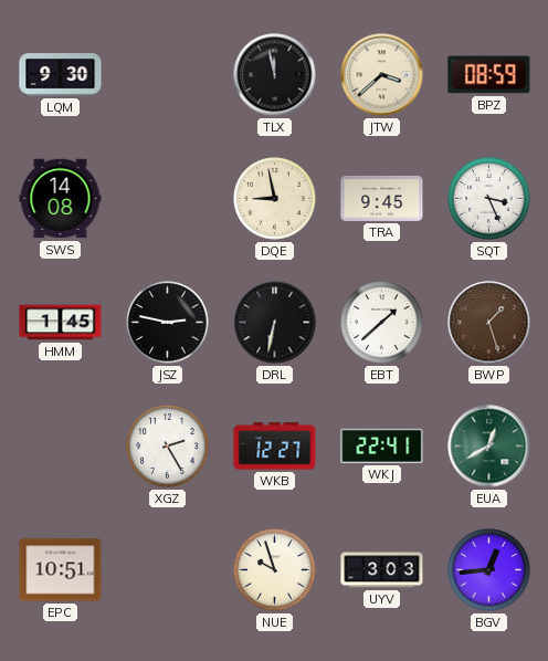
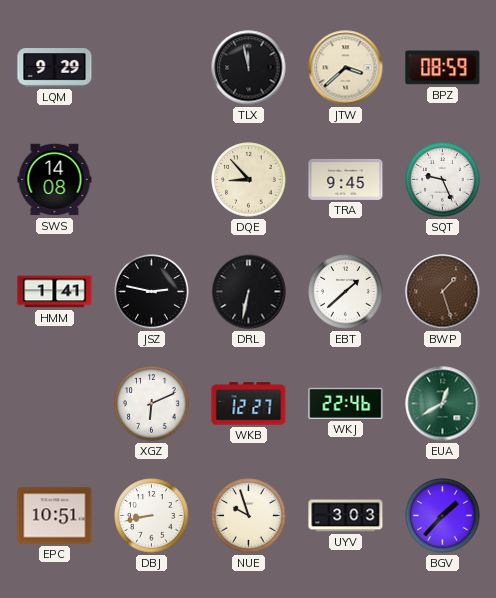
LQM: 9:30 -> 9:29
DQE: 8:58 -> 8:53
SQT: 3:26 -> 9:26
HMM: 1:45 -> 1:41
XGZ: 2:25 -> 6:11
WKJ: 22:41 -> 22:46
DBJ: none -> 8:43
BGV: 12:44 -> 1:37
